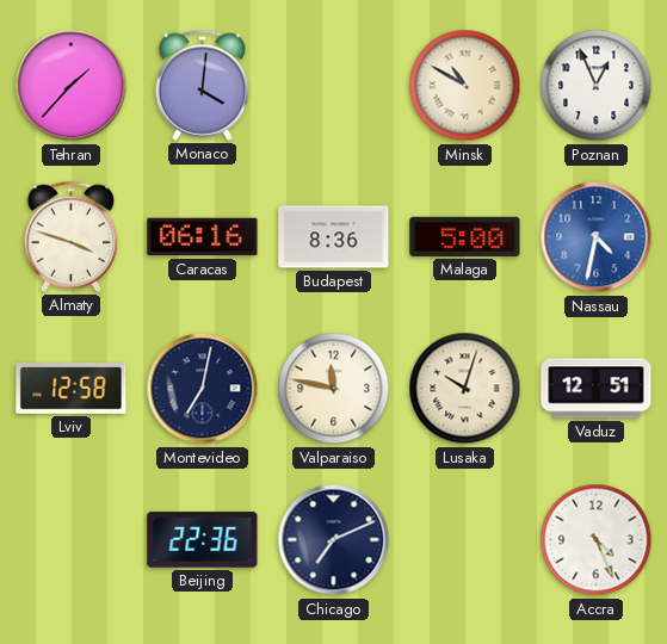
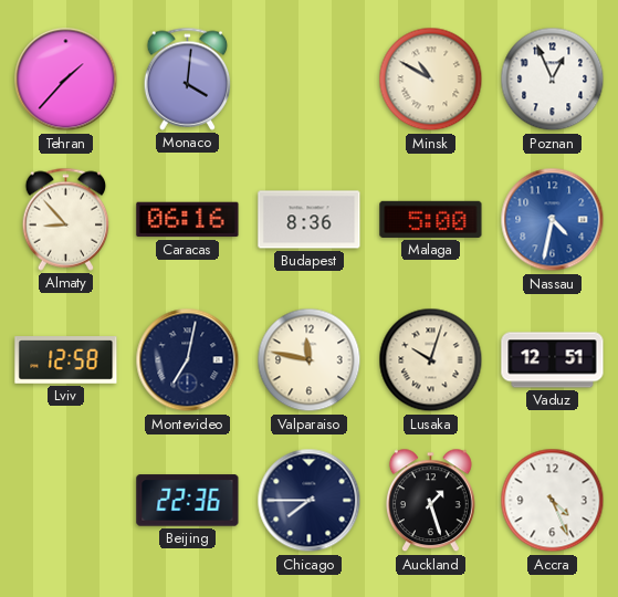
Almaty: 3:48 -> 8:53
Chicago: 7:11 -> 7:45
Auckland: none -> 1:27
